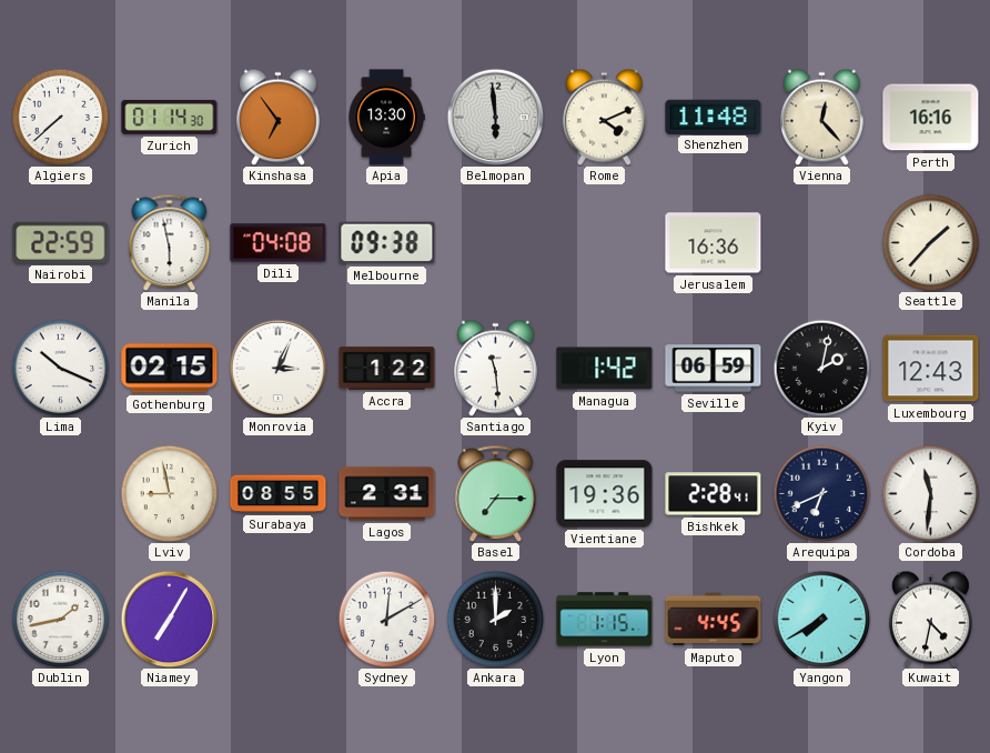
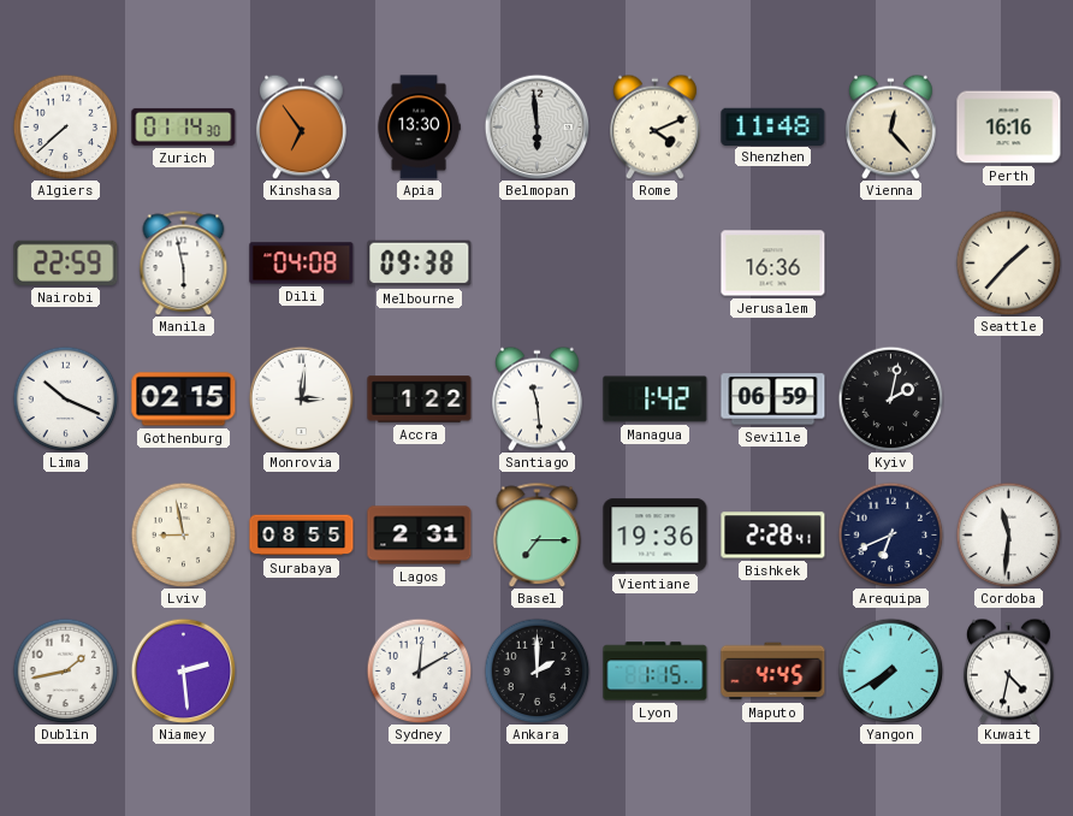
Monrovia: 3:04 -> 3:01
Luxembourg: 12:43 -> none
Niamey: 7:05 -> 2:29
